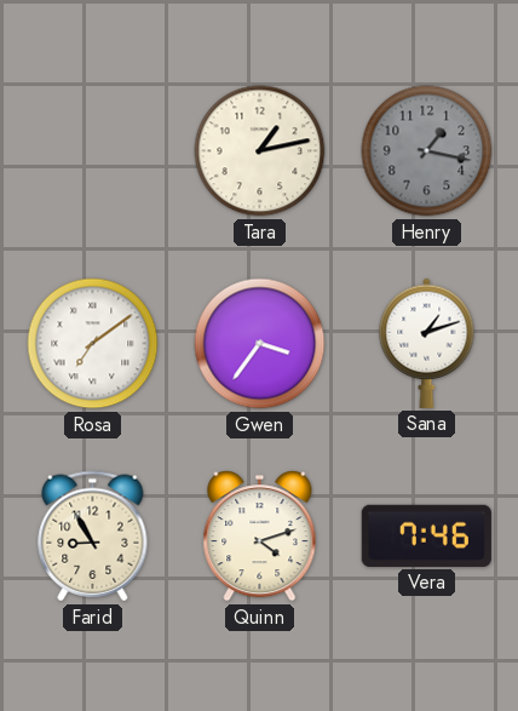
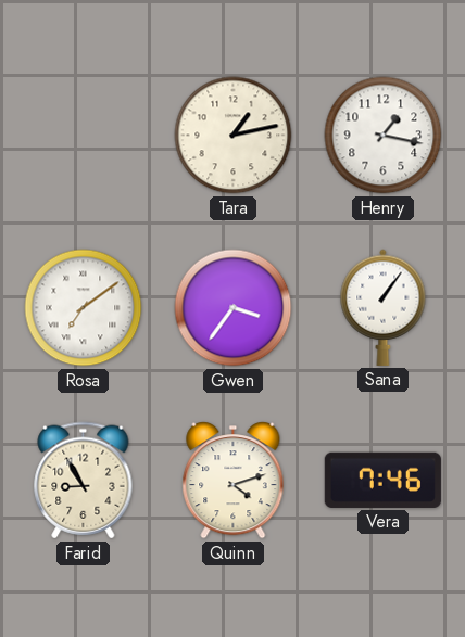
Henry dial: grey -> white
Sana: 1:12 -> 1:06
